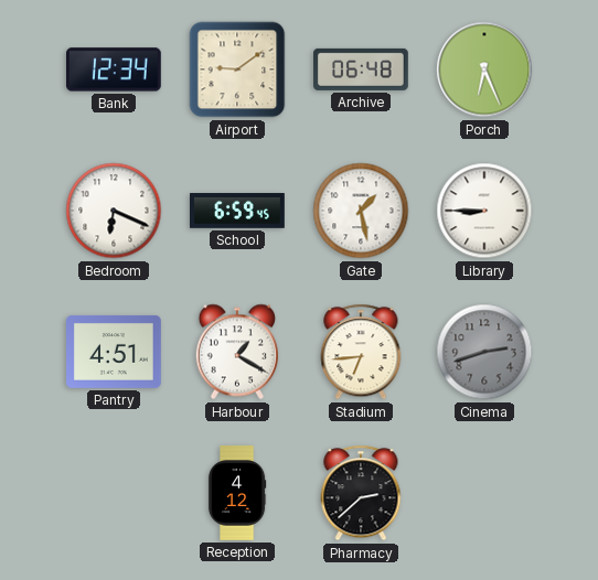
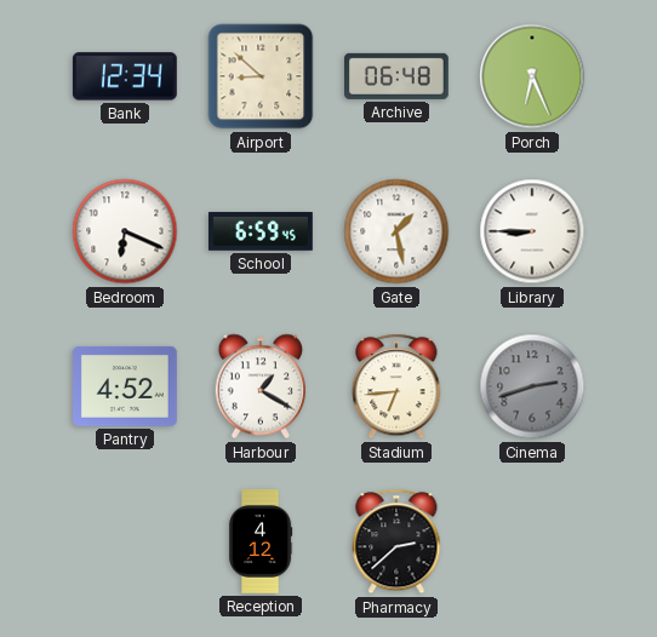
Airport: 9:09 -> 8:52
Pantry: 4:51 -> 4:52
